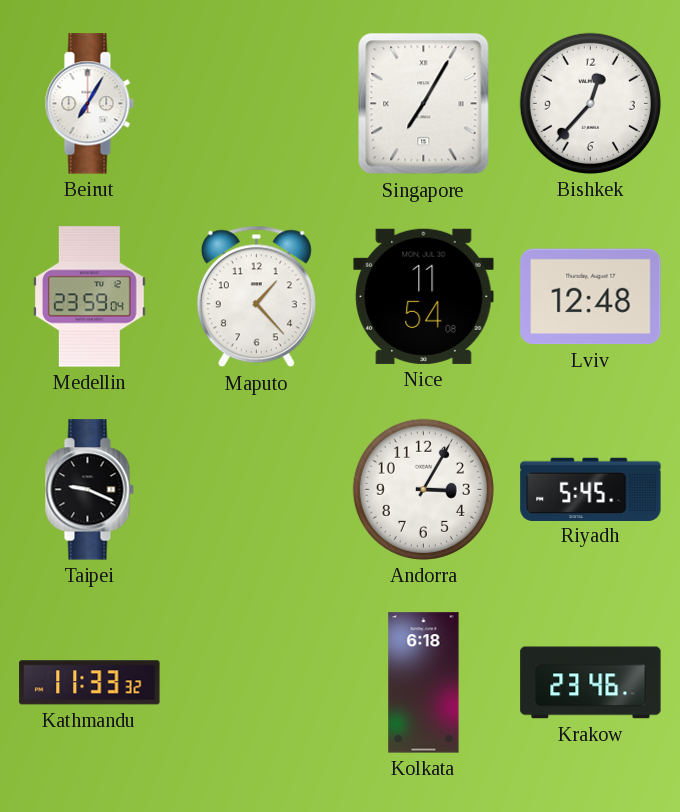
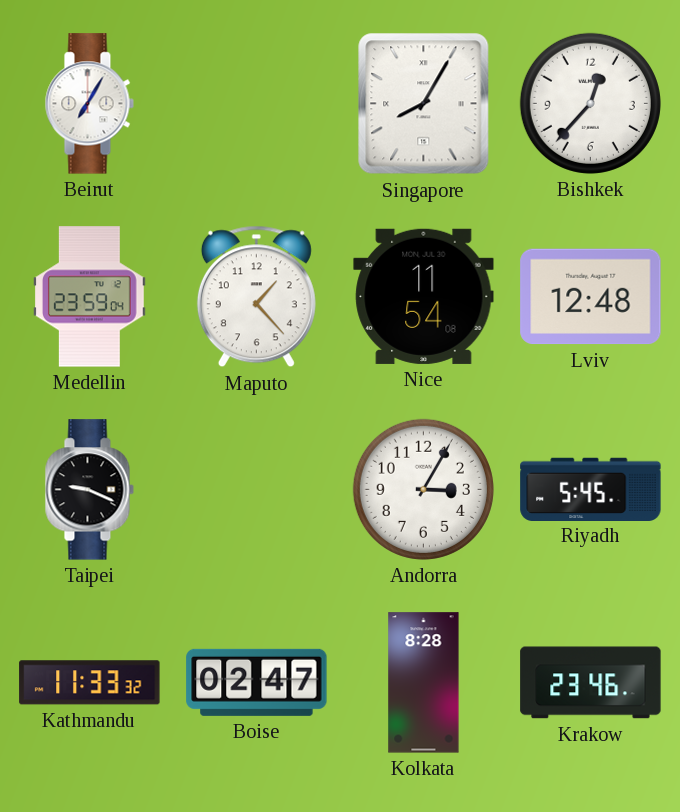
Singapore: 7:05 -> 8:05
Boise: none -> 02:47
Kolkata: 6:18 -> 8:28
